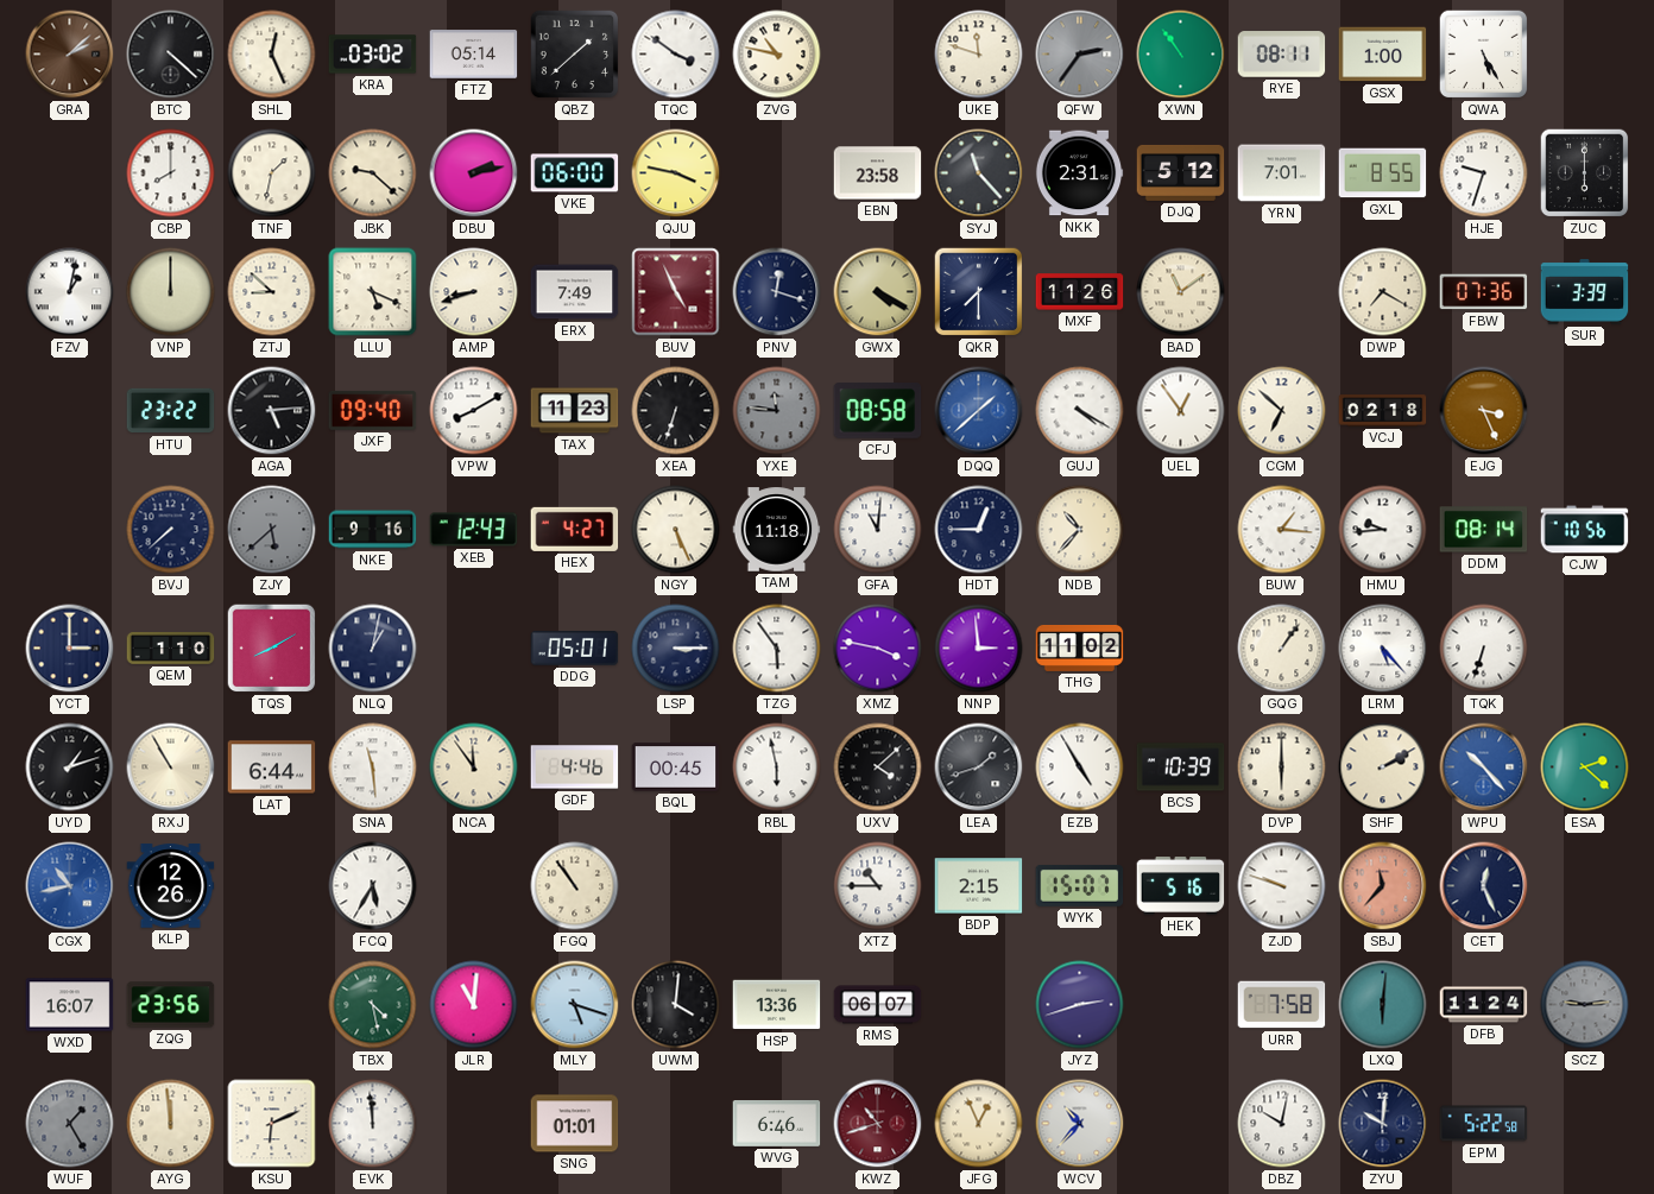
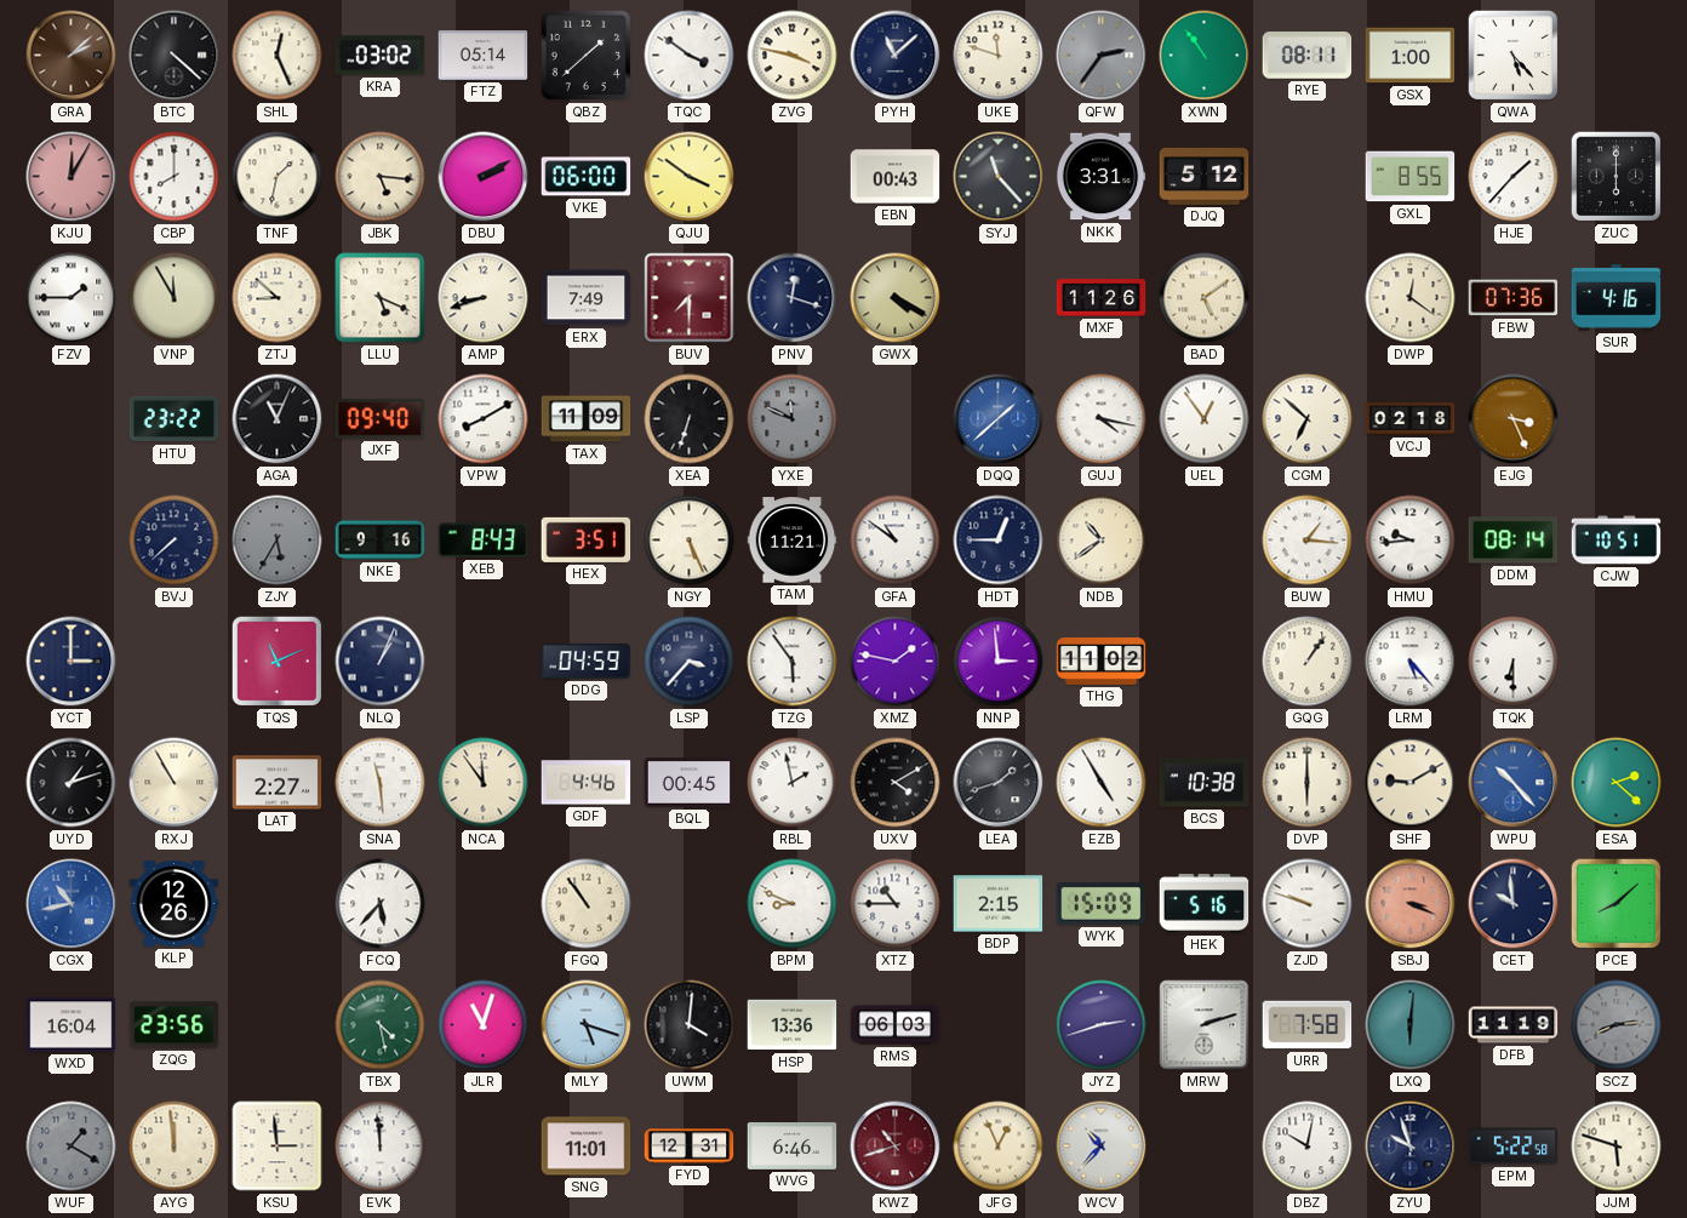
ZVG: 10:47 -> 3:47
PYH: none -> 11:08
QWA: 5:25 -> 5:23
KJU: none -> 12:05
JBK: 9:22 -> 5:16
DBU: 2:13 -> 2:10
QJU: 3:47 -> 3:51
EBN: 23:58 -> 00:43
NKK: 2:31 -> 3:31
YRN: 7:01 -> none
HJE: 9:33 -> 1:37
FZV: 1:02 -> 1:45
VNP: 12:00 -> 11:55
BUV: 4:56 -> 7:30
QKR: 7:30 -> none
BAD: 11:09 -> 5:09
DWP: 7:20 -> 12:21
SUR: 3:39 -> 4:16
AGA: 5:14 -> 11:04
TAX: 11:23 -> 11:09
YXE: 11:46 -> 11:49
CFJ: 08:58 -> none
GUJ: 4:20 -> 4:17
ZJY: 5:38 -> 5:35
XEB: 12:43 -> 8:43
HEX: 4:27 -> 3:51
TAM: 11:18 -> 11:21
GFA: 11:01 -> 10:51
NDB: 10:37 -> 10:39
CJW: 10:56 -> 10:51
QEM: 1:10 -> none
TQS: 8:10 -> 11:11
NLQ: 1:02 -> 1:04
DDG: 05:01 -> 04:59
LSP: 3:15 -> 3:37
XMZ: 3:47 -> 1:47
TQK: 6:33 -> 6:30
LAT: 6:44 -> 2:27
RBL: 5:58 -> 1:58
UXV: 4:08 -> 4:10
BCS: 10:39 -> 10:38
SHF: 2:10 -> 9:10
FCQ: 5:35 -> 5:37
BPM: none -> 8:49
WYK: 15:07 -> 15:09
SBJ: 11:37 -> 3:19
CET: 12:26 -> 9:59
PCE: none -> 8:08
WXD: 16:07 -> 16:04
JLR: 11:01 -> 11:03
RMS: 06:07 -> 06:03
MRW: none -> 2:12
DFB: 11:24 -> 11:19
SCZ: 9:14 -> 8:14
WUF: 1:25 -> 1:20
KSU: 6:11 -> 2:59
SNG: 01:01 -> 11:01
FYD: none -> 12:31
ZYU: 10:01 -> 9:57
JJM: none -> 5:48
